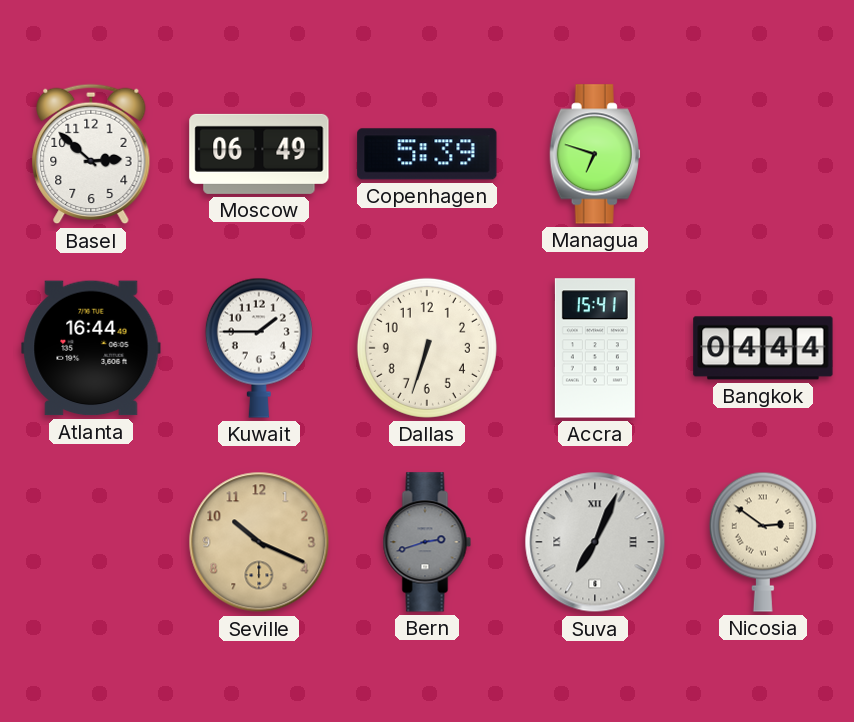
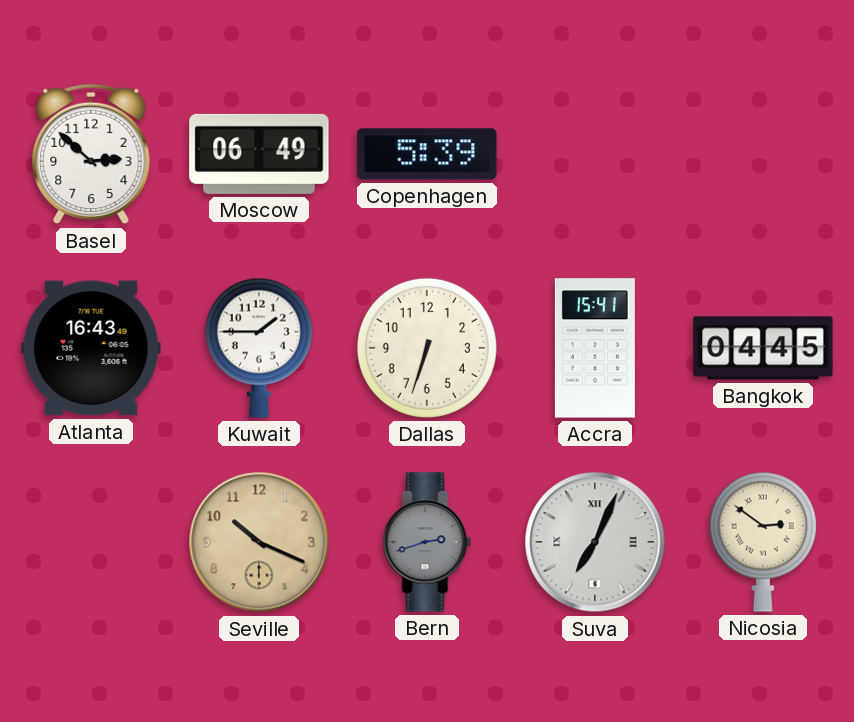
Managua: 6:48 -> none
Atlanta: 16:44 -> 16:43
Bangkok: 04:44 -> 04:45
